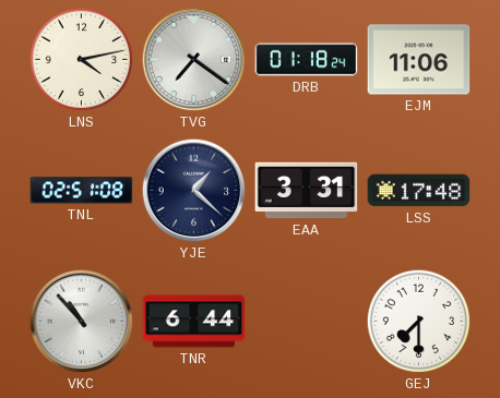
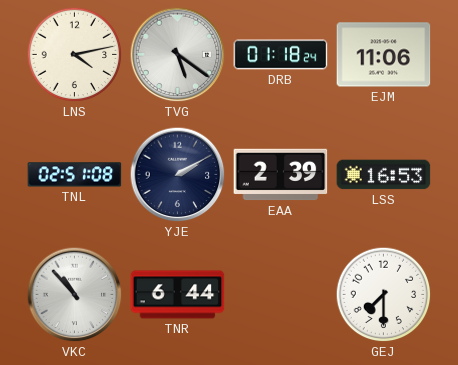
TVG: 7:21 -> 5:21
YJE: 1:22 -> 2:10
EAA: 3:31 -> 2:39
LSS: 17:48 -> 16:53
